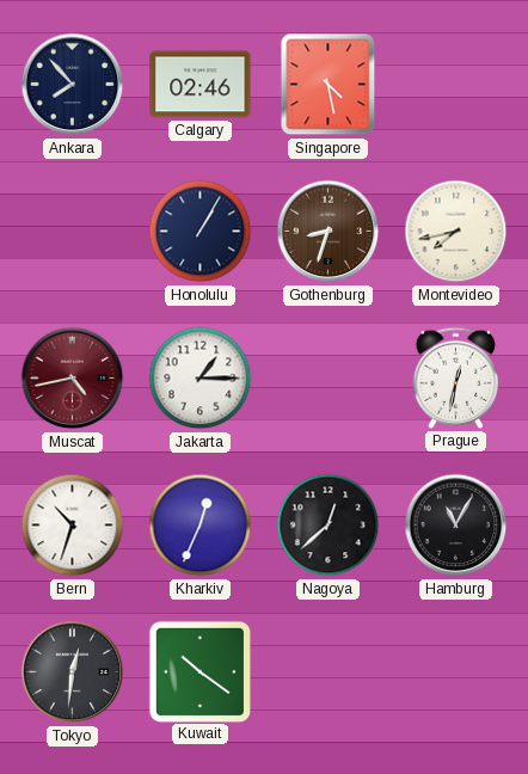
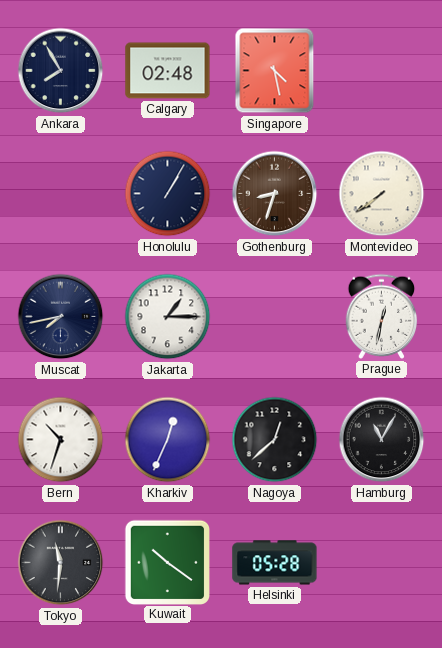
Ankara: 7:53 -> 7:55
Calgary: 02:46 -> 02:48
Montevideo: 7:43 -> 7:39
Muscat: 4:43 -> 7:43
Muscat dial: burgundy -> navy
Tokyo: 12:31 -> 11:31
Helsinki: none -> 05:28
